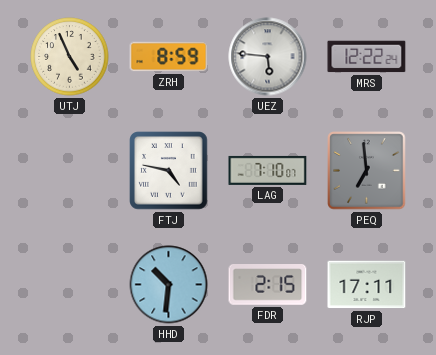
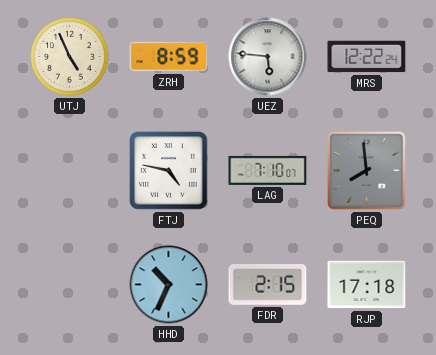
PEQ: 6:59 -> 7:59
HHD: 10:31 -> 10:34
RJP: 17:11 -> 17:18
